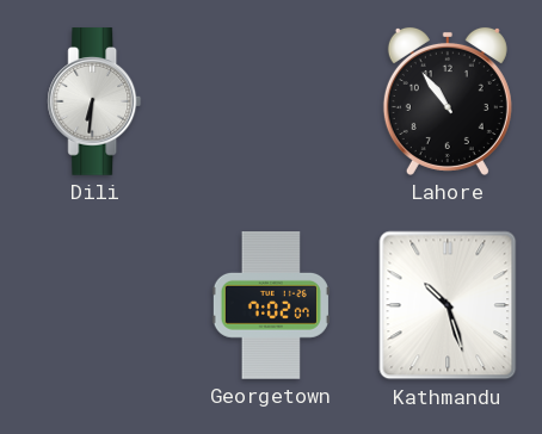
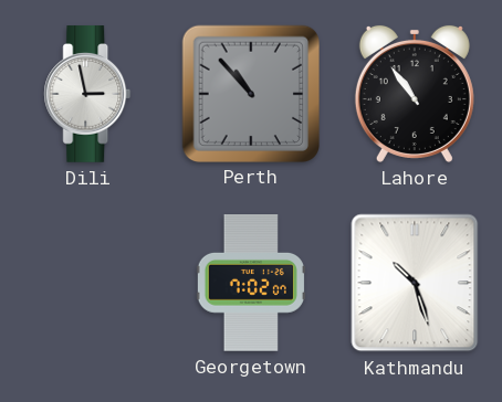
Dili: 6:31 -> 2:58
Perth: none -> 10:53
